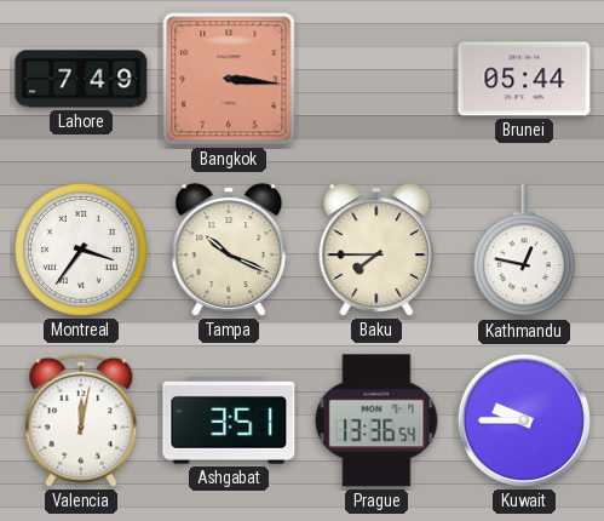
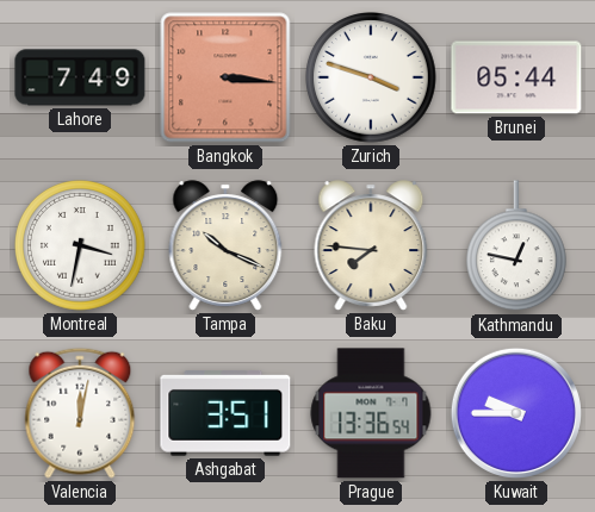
Zurich: none -> 3:48
Montreal: 3:36 -> 3:32
Baku: 7:45 -> 7:46
